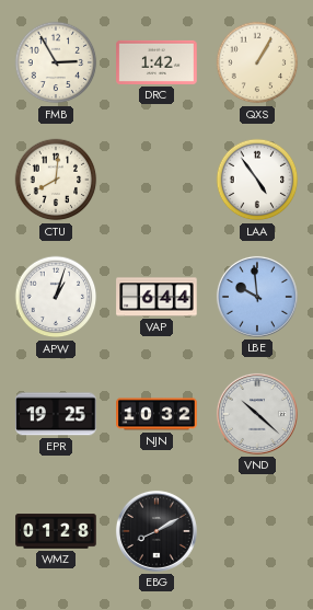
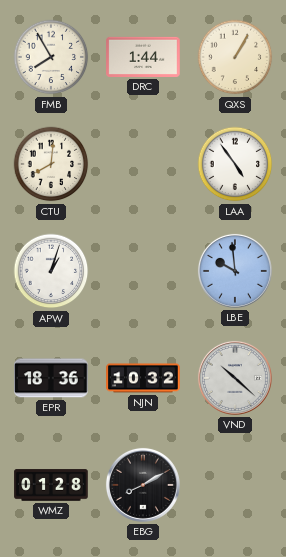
FMB: 2:55 -> 7:55
DRC: 1:42 -> 1:44
VAP: 6:44 -> none
EPR: 19:25 -> 18:36
